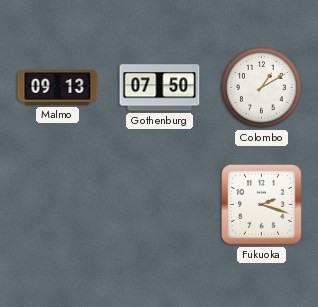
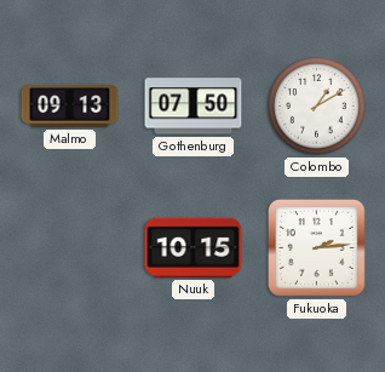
Nuuk: none -> 10:15
Fukuoka: 2:18 -> 2:14
